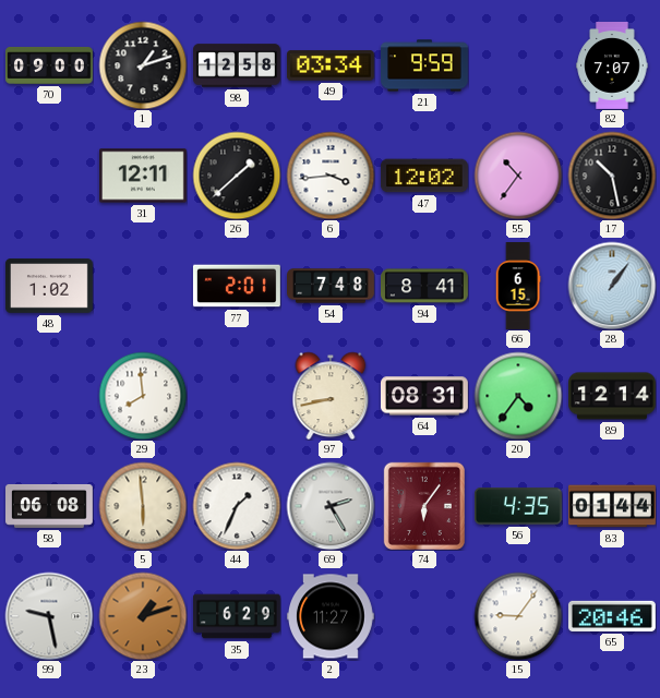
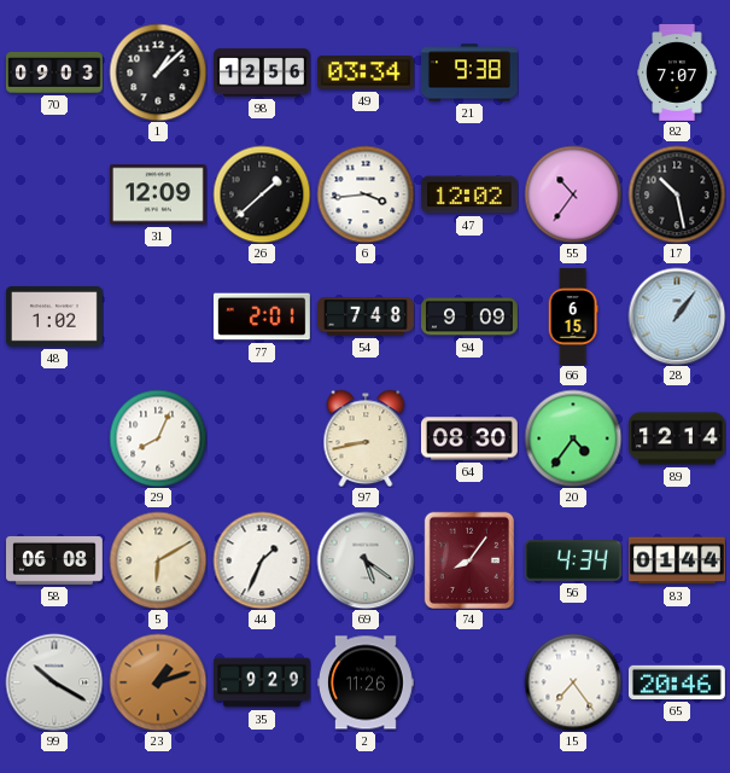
70: 09:00 -> 09:03
1: 1:12 -> 1:08
98: 12:58 -> 12:56
21: 9:59 -> 9:38
31: 12:11 -> 12:09
94: 8:41 -> 9:09
29: 7:59 -> 8:04
64: 08:31 -> 08:30
5: 5:59 -> 6:10
69: 2:25 -> 5:21
74: 6:06 -> 8:06
56: 4:35 -> 4:34
99: 9:28 -> 10:20
35: 6:29 -> 9:29
2: 11:27 -> 11:26
15: 9:06 -> 7:24
